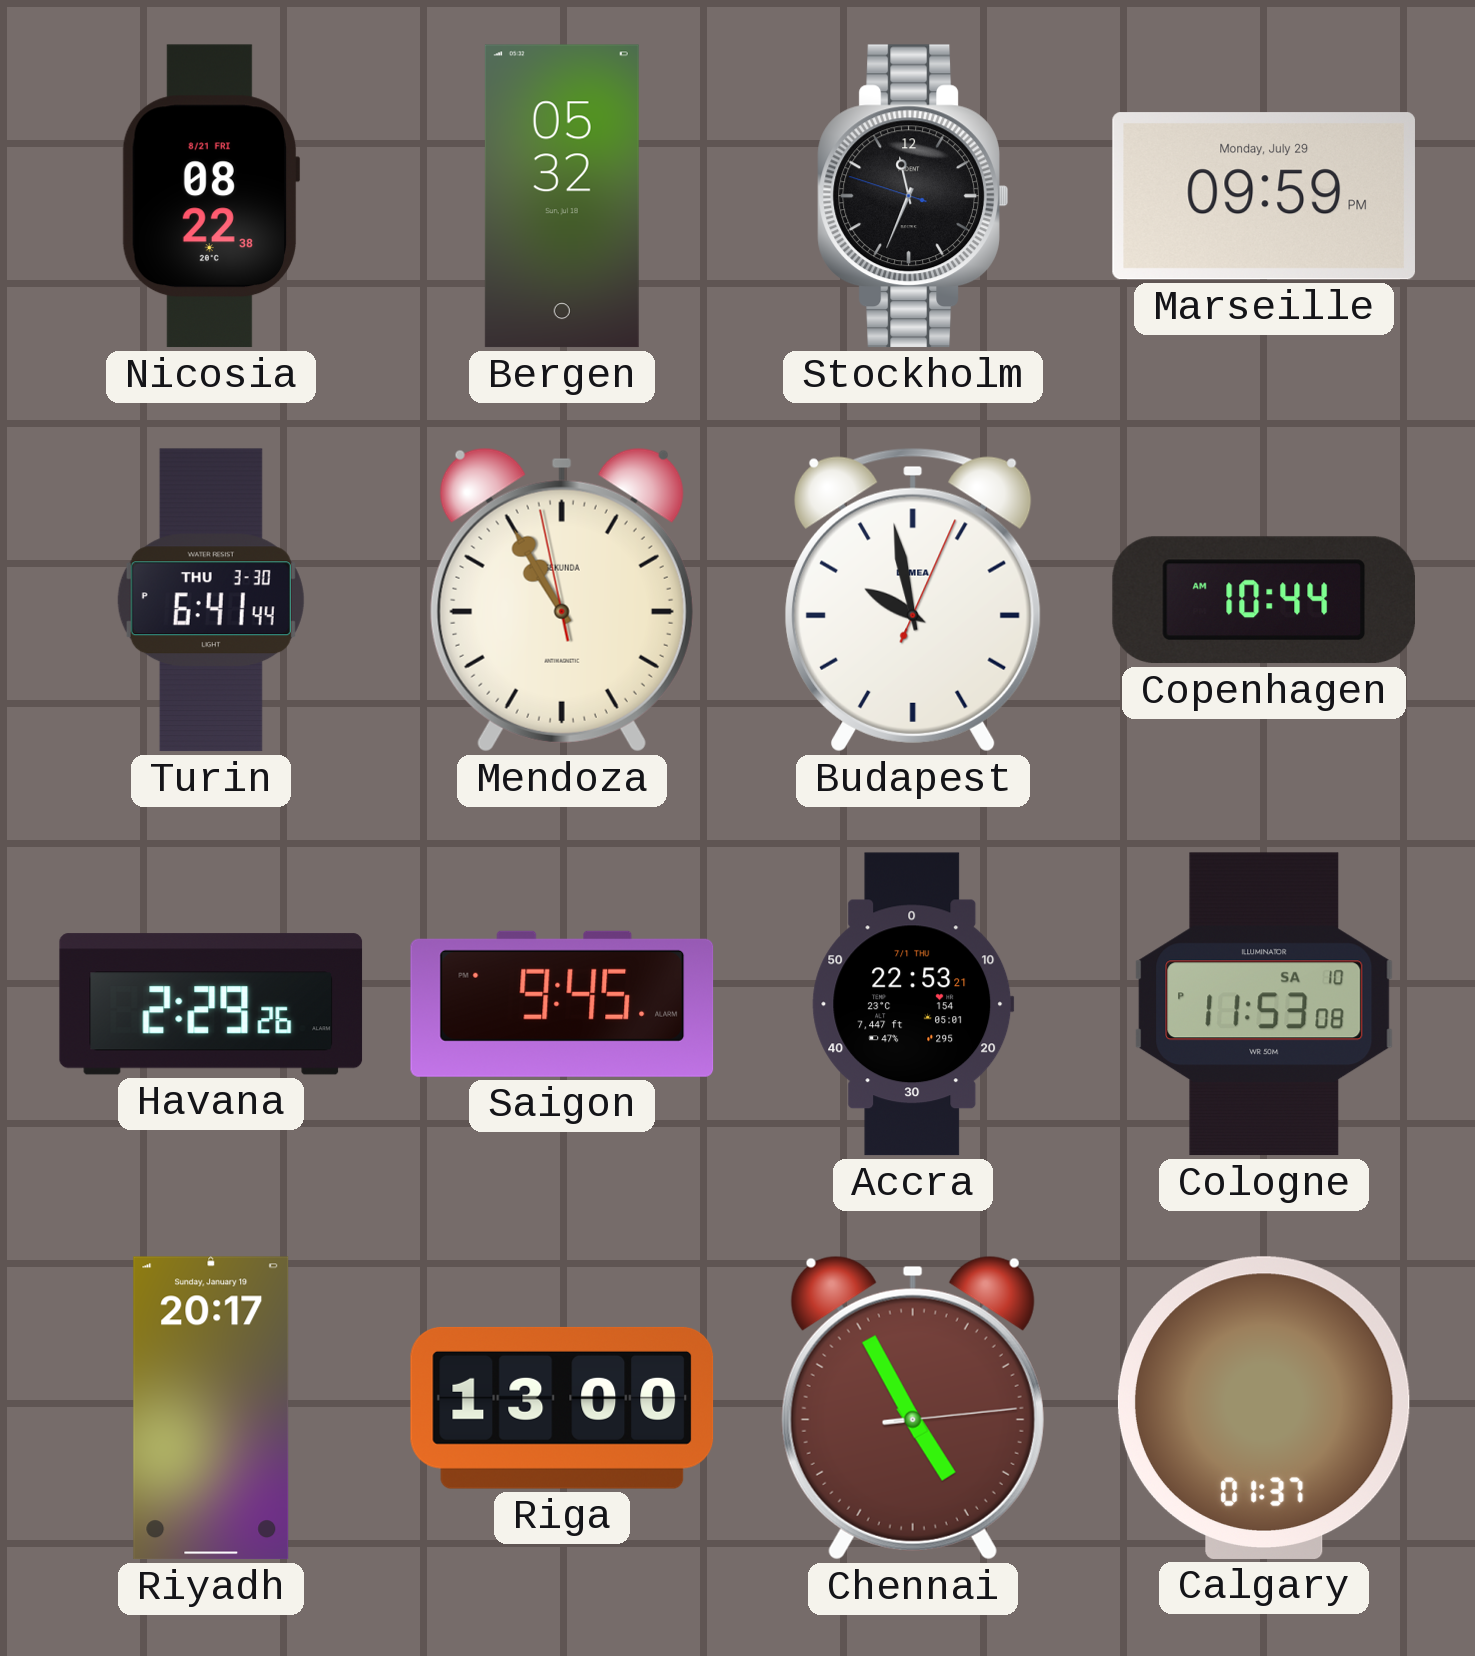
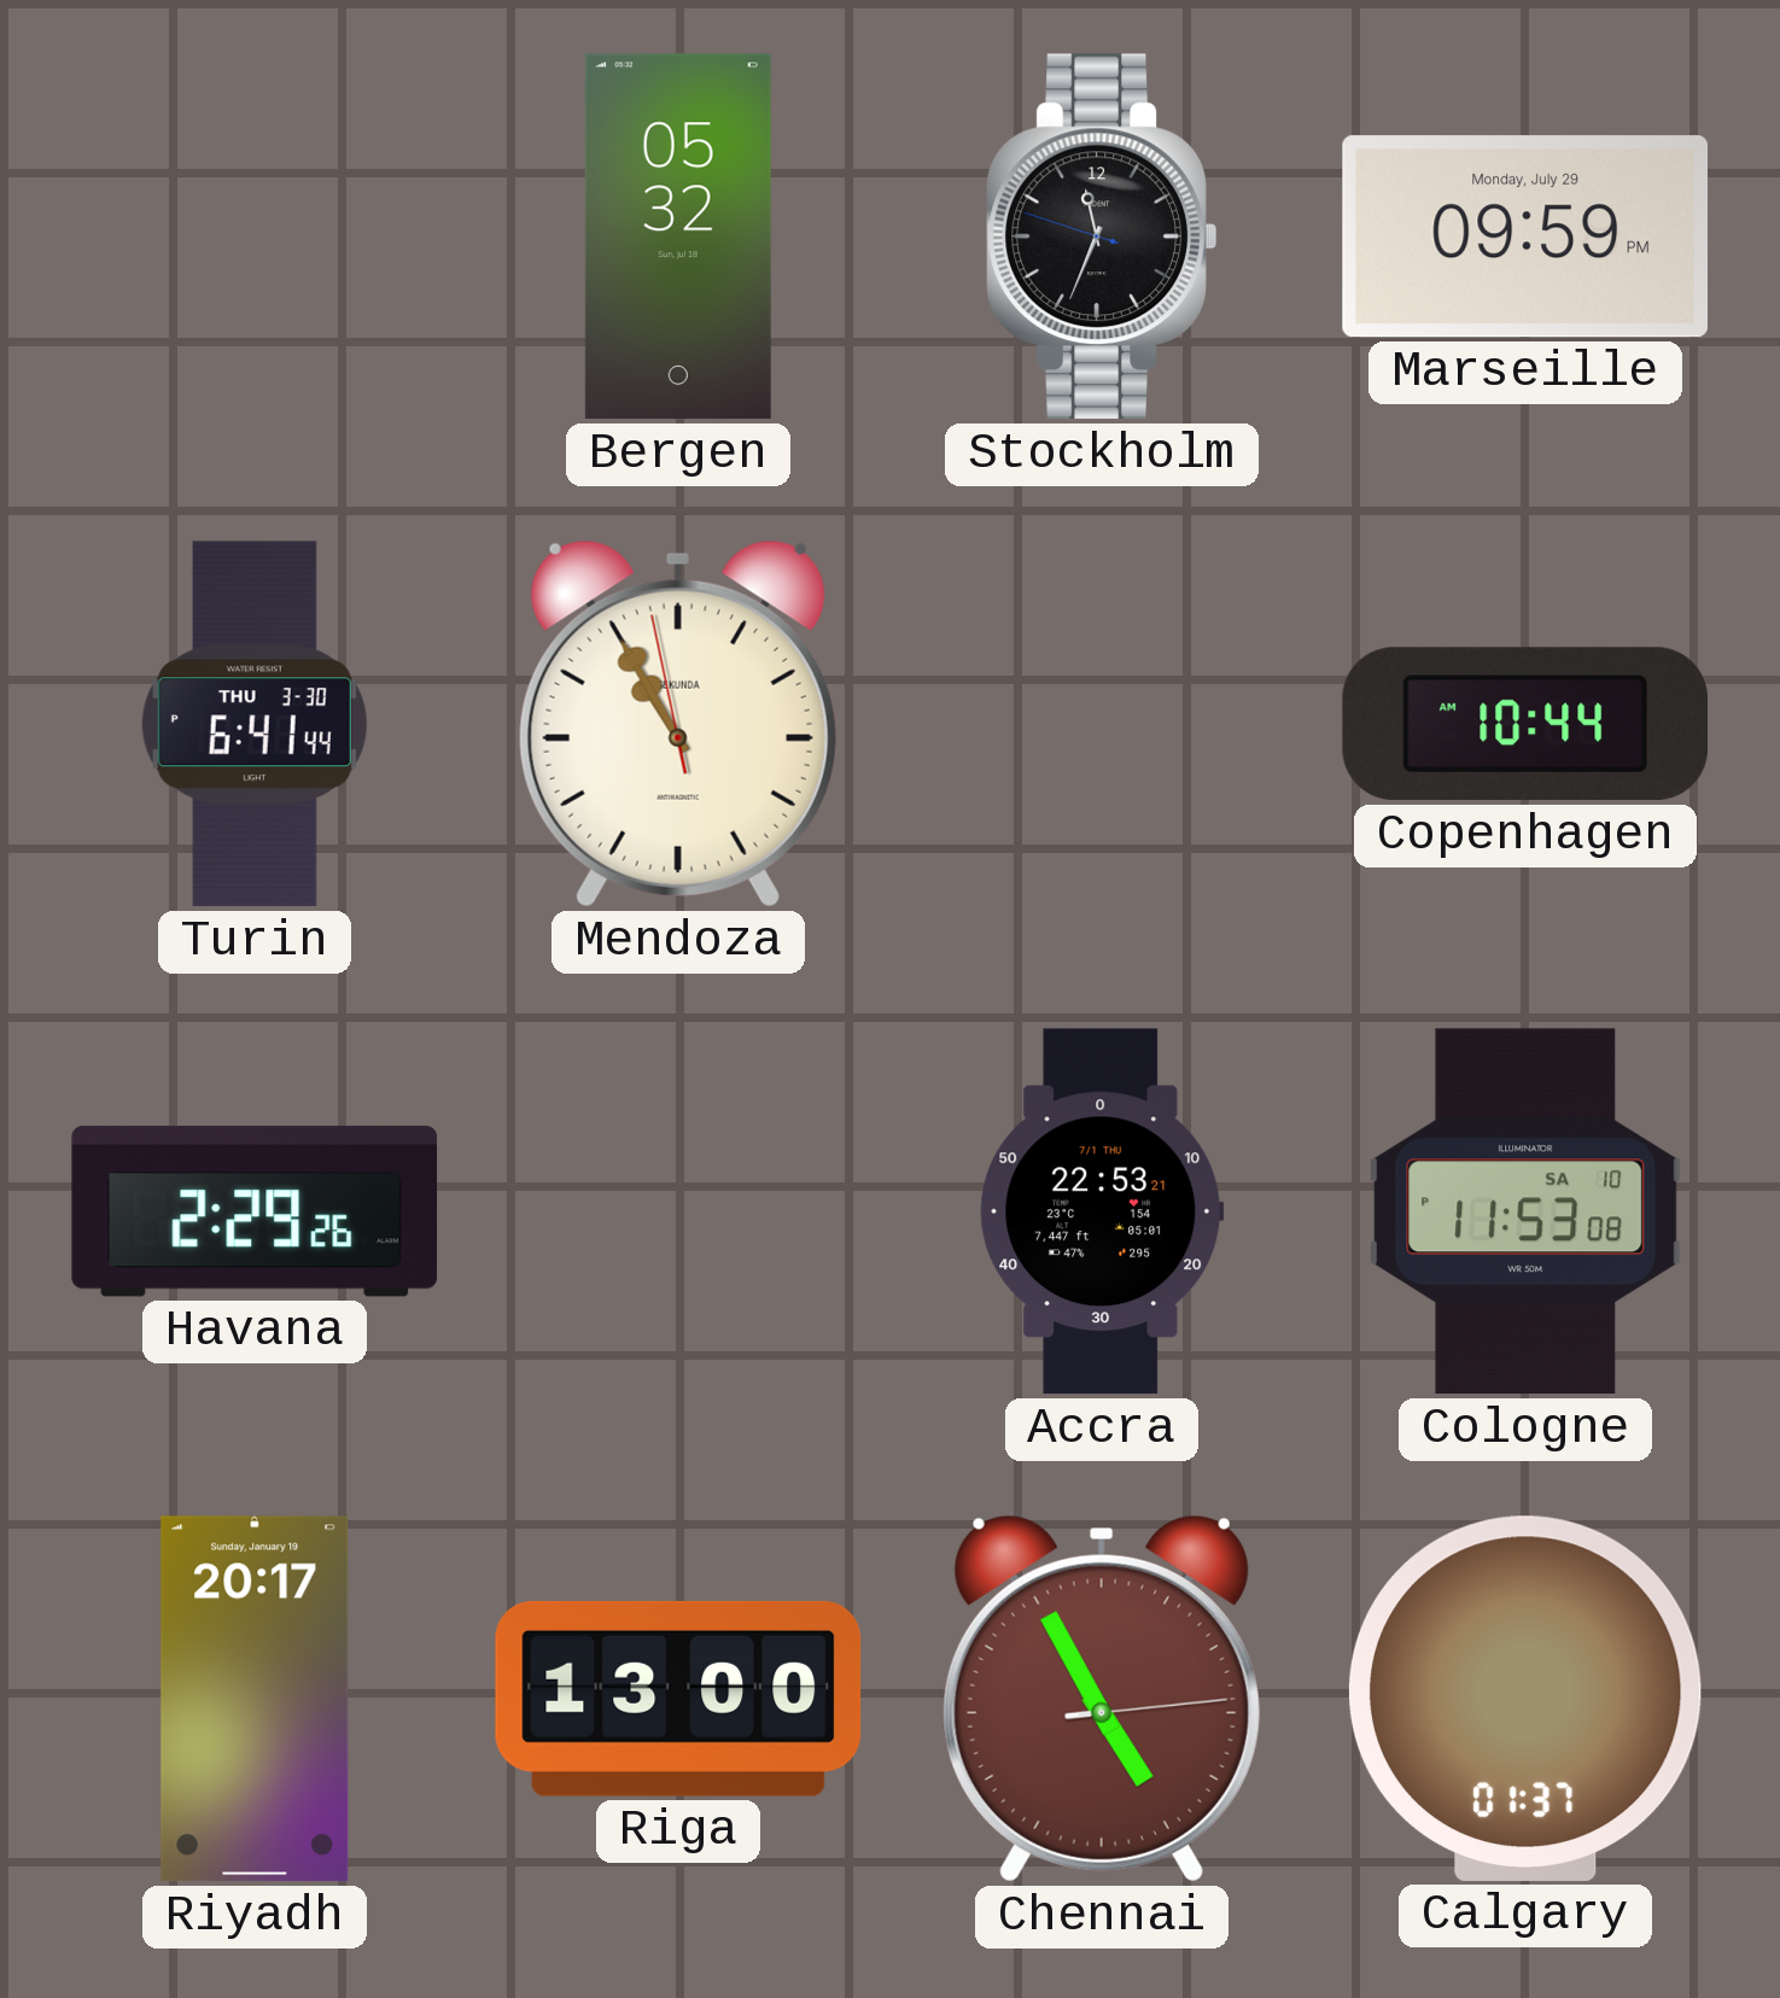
Nicosia: 08:22 -> none
Budapest: 9:58 -> none
Saigon: 9:45 -> none
